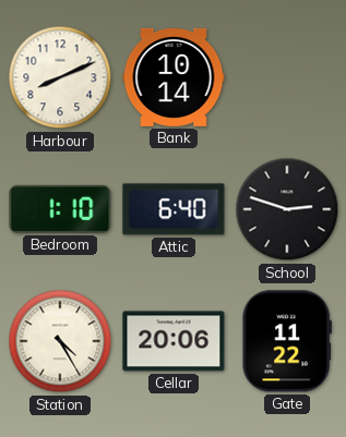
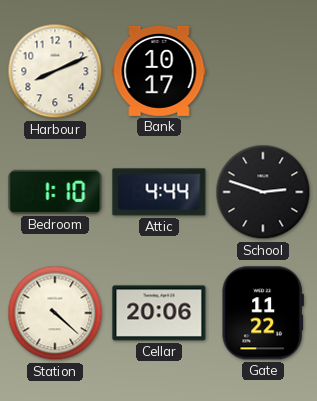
Bank: 10:14 -> 10:17
Attic: 6:40 -> 4:44
Station: 4:25 -> 4:22
